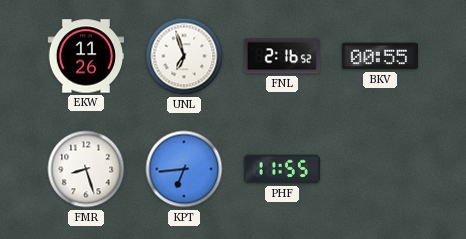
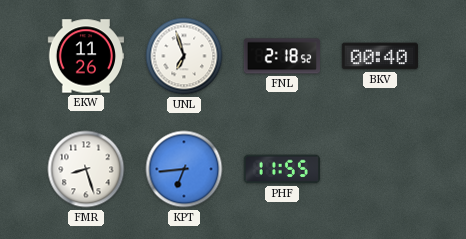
FNL: 2:16 -> 2:18
BKV: 00:55 -> 00:40
